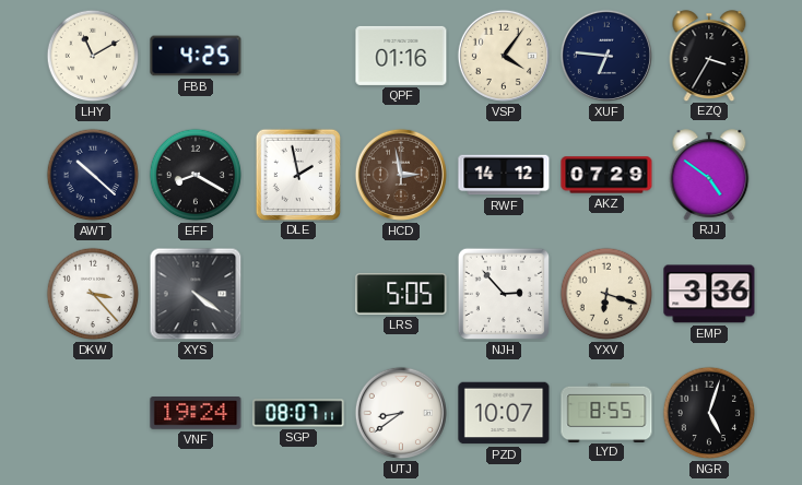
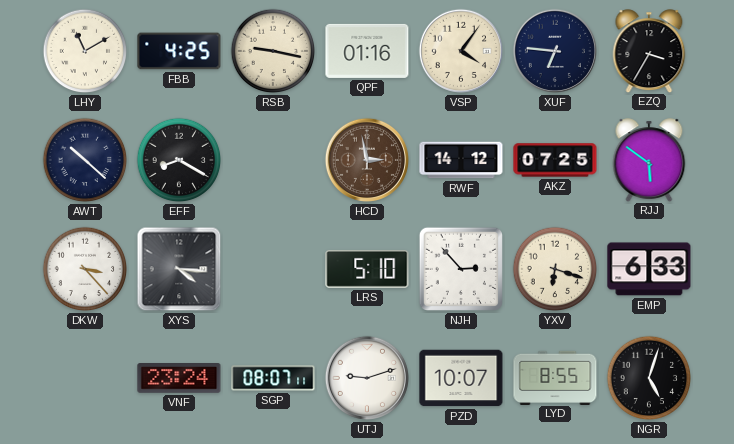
RSB: none -> 9:17
DLE: 1:58 -> none
AKZ: 07:29 -> 07:25
RJJ: 4:51 -> 5:51
XYS: 4:21 -> 4:16
LRS: 5:05 -> 5:10
EMP: 3:36 -> 6:33
VNF: 19:24 -> 23:24
UTJ: 8:39 -> 9:12
